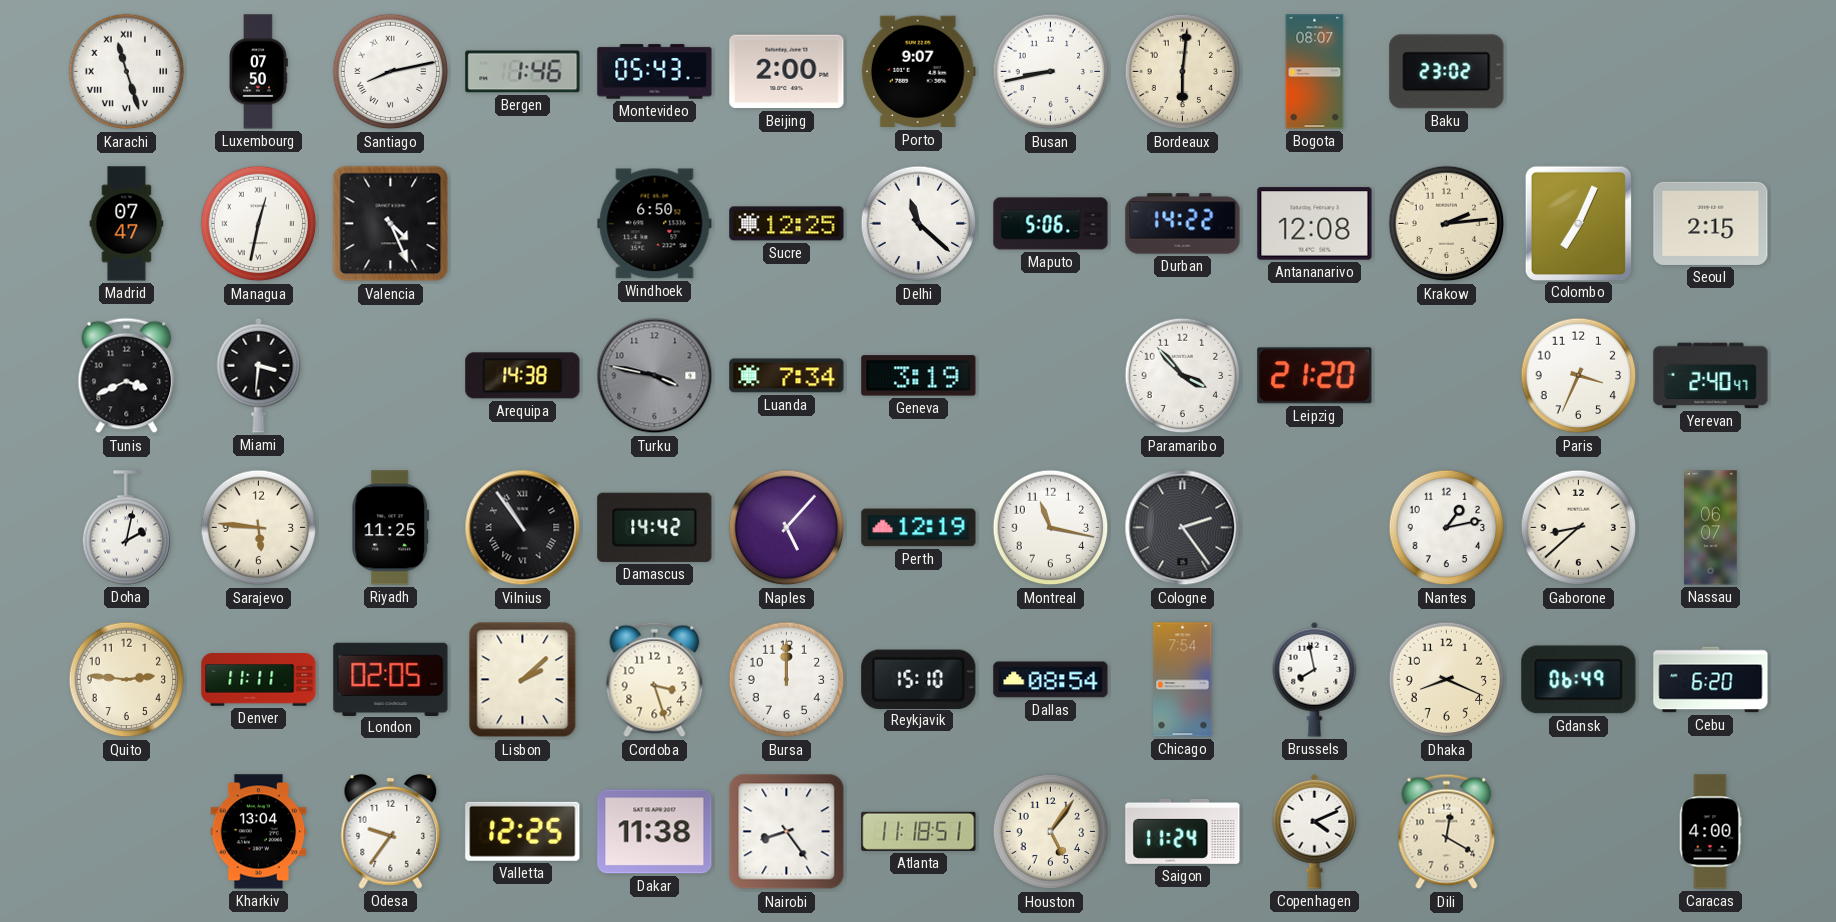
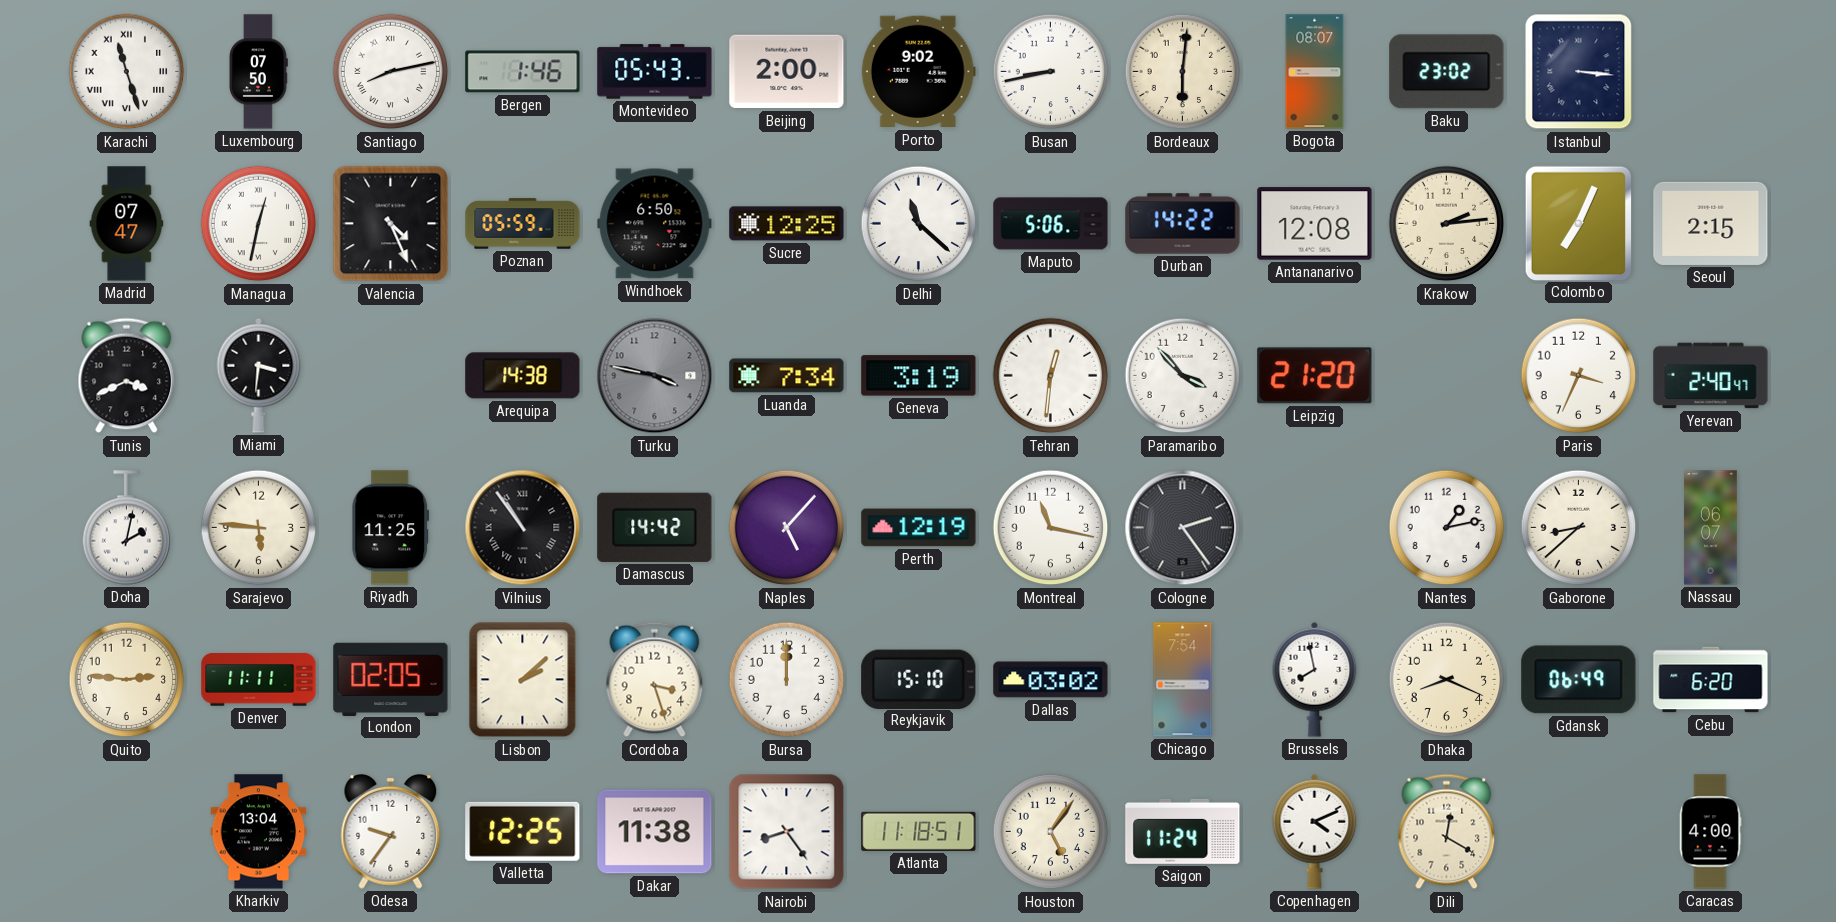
Porto: 9:07 -> 9:02
Istanbul: none -> 3:16
Poznan: none -> 05:59
Tehran: none -> 12:31
Dallas: 08:54 -> 03:02
